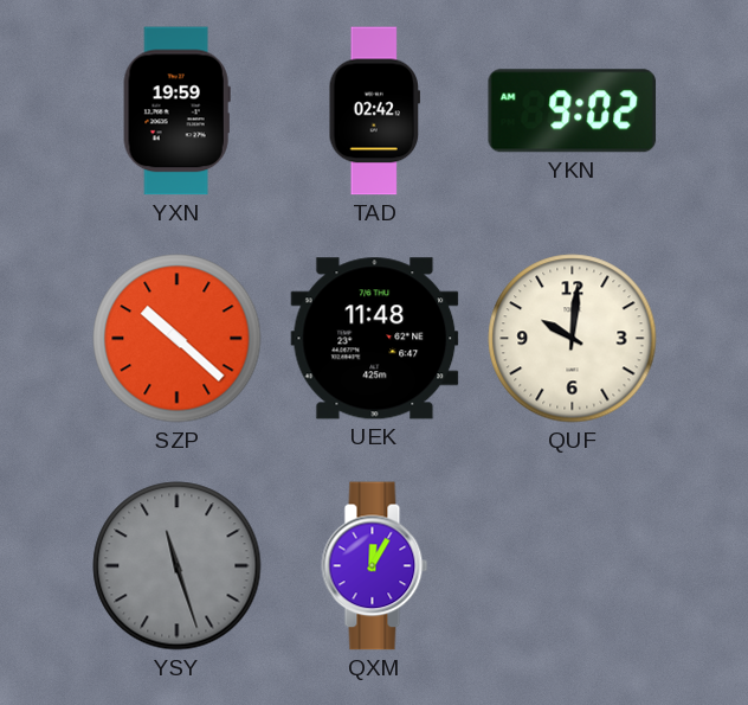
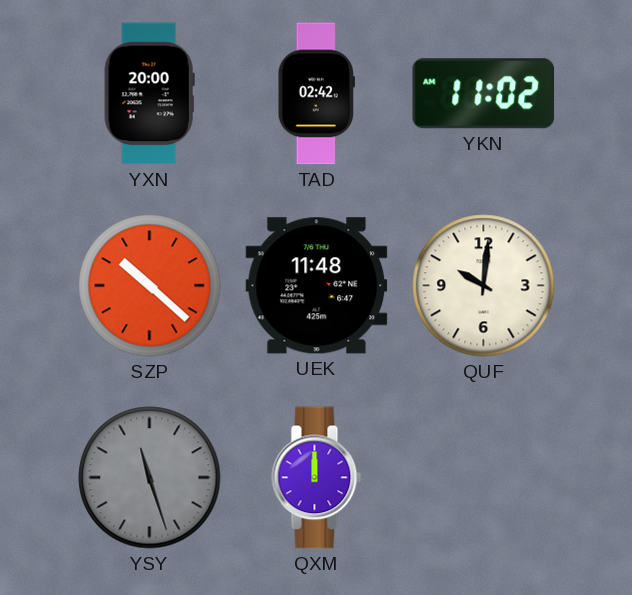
YXN: 19:59 -> 20:00
YKN: 9:02 -> 11:02
QXM: 12:05 -> 12:00
